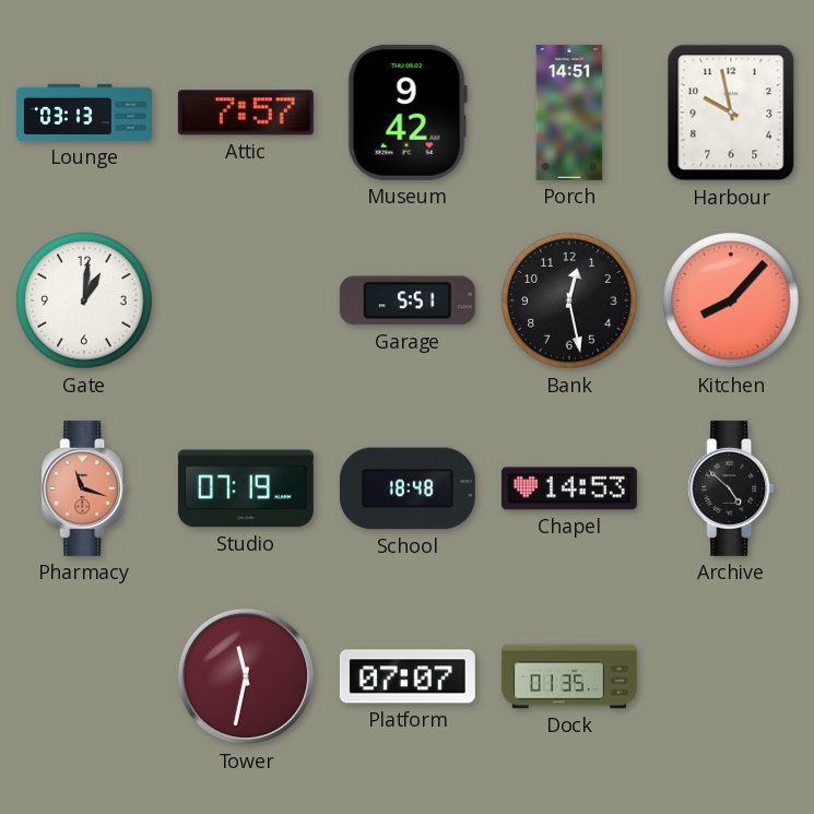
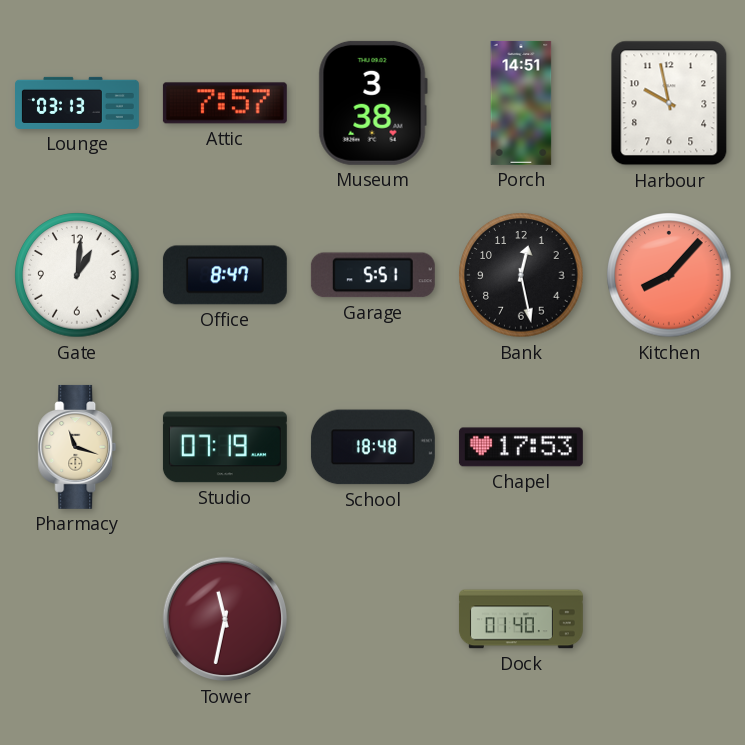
Museum: 9:42 -> 3:38
Office: none -> 8:47
Pharmacy dial: salmon -> cream
Chapel: 14:53 -> 17:53
Archive: 4:52 -> none
Platform: 07:07 -> none
Dock: 01:35 -> 01:40
